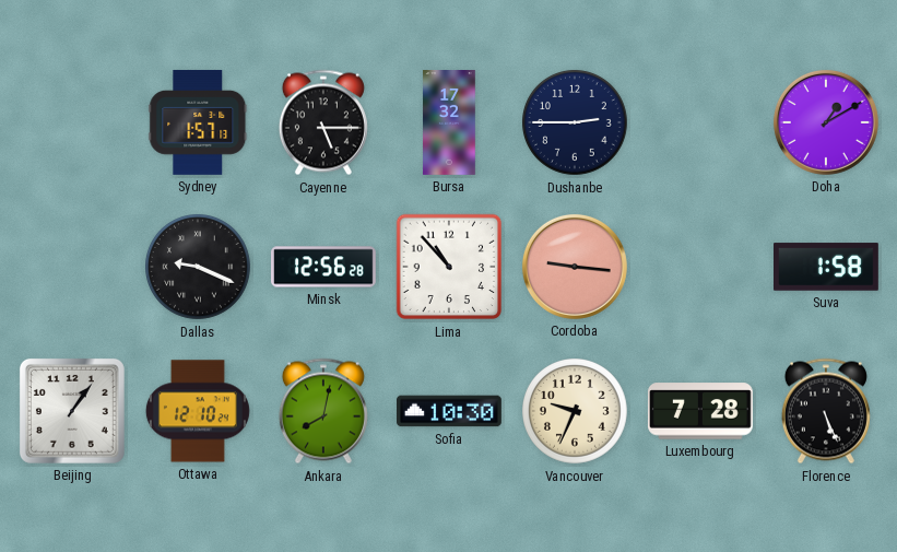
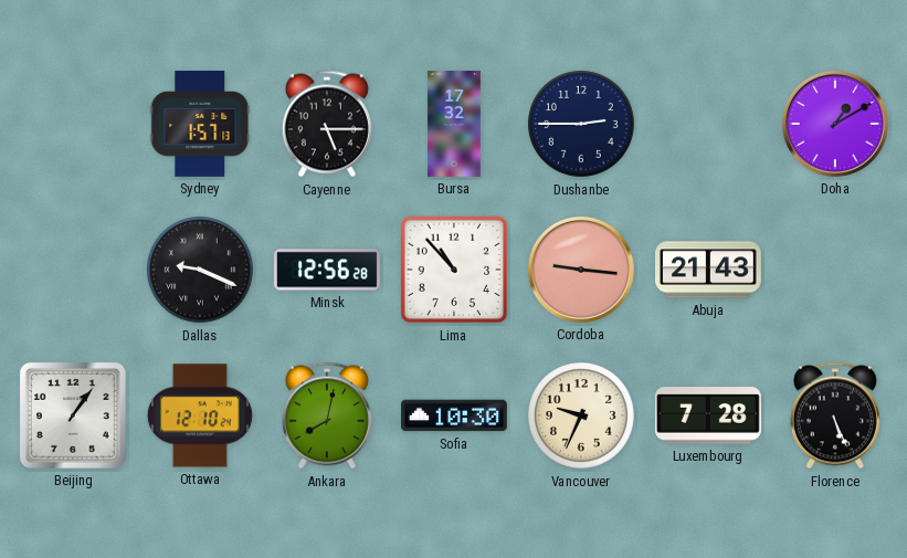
Abuja: none -> 21:43
Suva: 1:58 -> none
